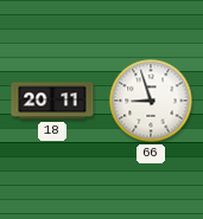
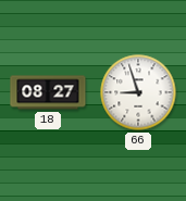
18: 20:11 -> 08:27
